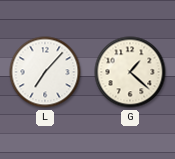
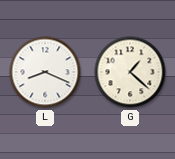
L: 7:07 -> 8:19
